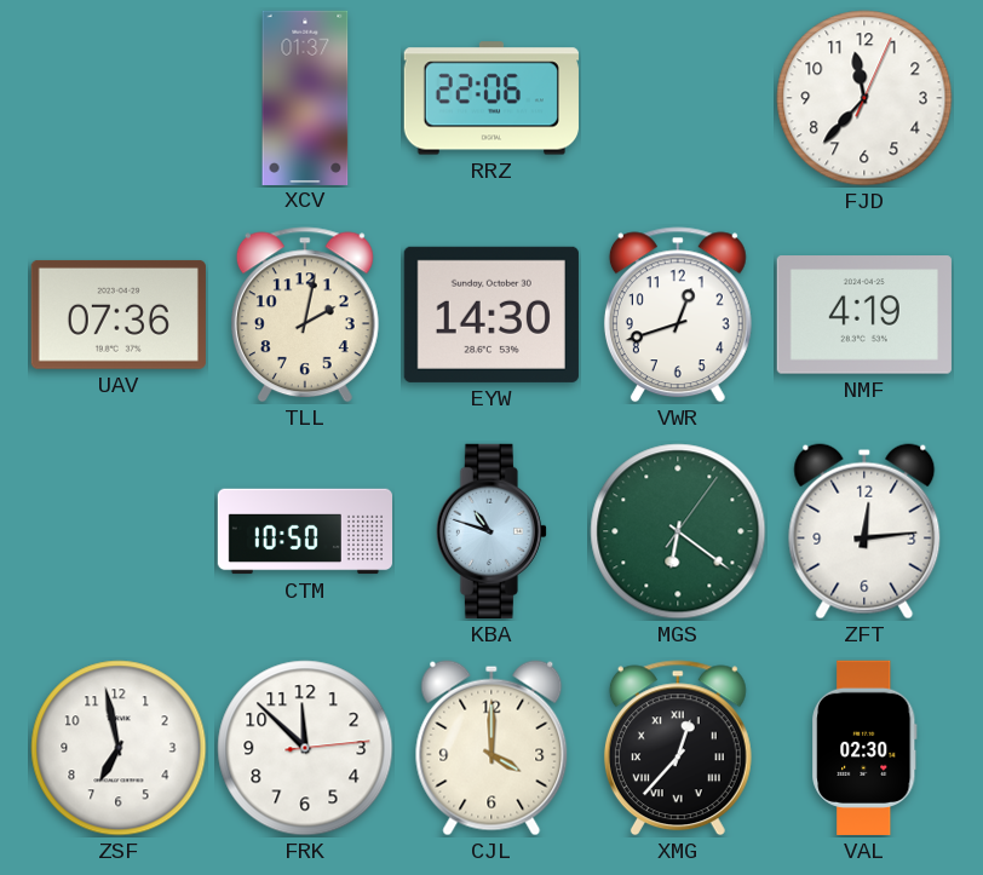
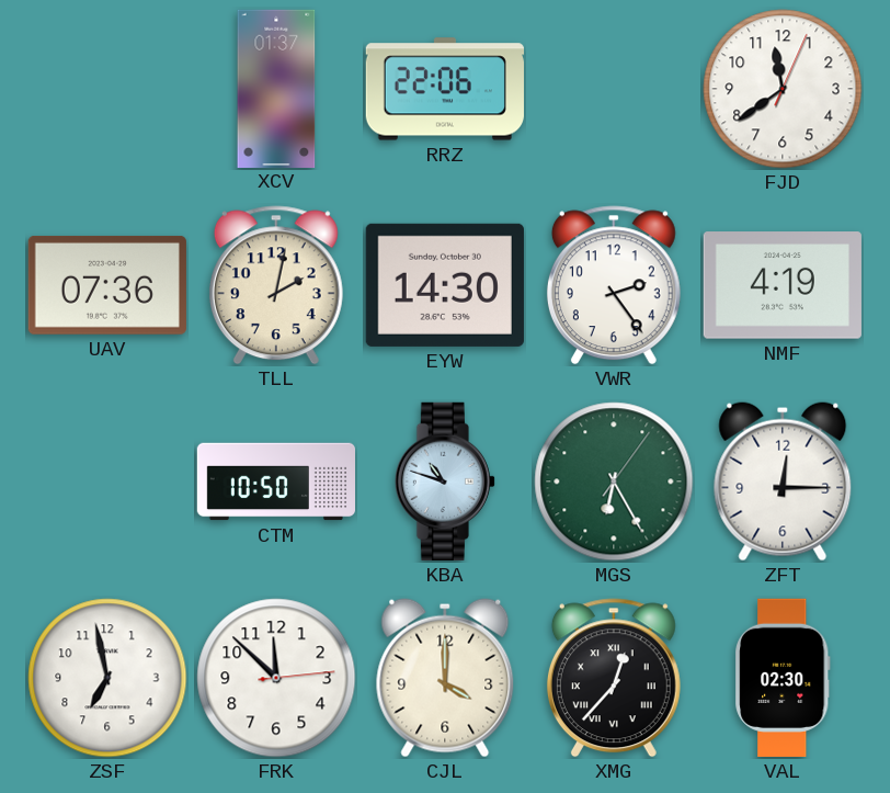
FJD: 11:37 -> 11:39
VWR: 12:42 -> 2:24
MGS: 6:21 -> 6:25
ZFT: 12:14 -> 12:15
